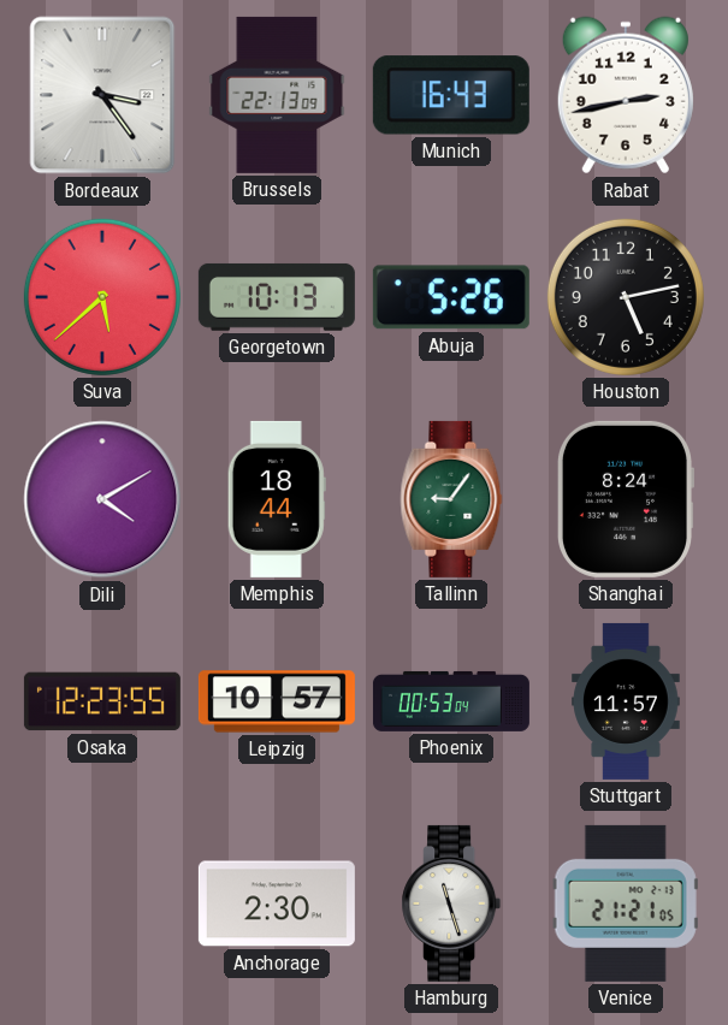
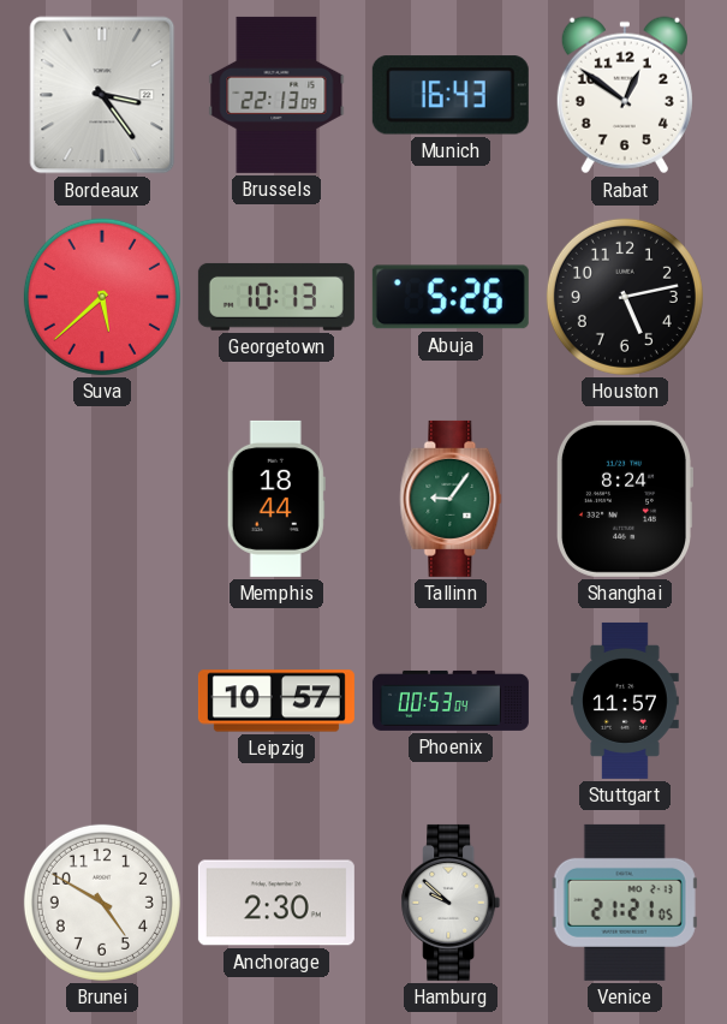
Rabat: 2:43 -> 12:51
Dili: 4:10 -> none
Osaka: 12:23 -> none
Brunei: none -> 4:50
Hamburg: 11:27 -> 9:52
